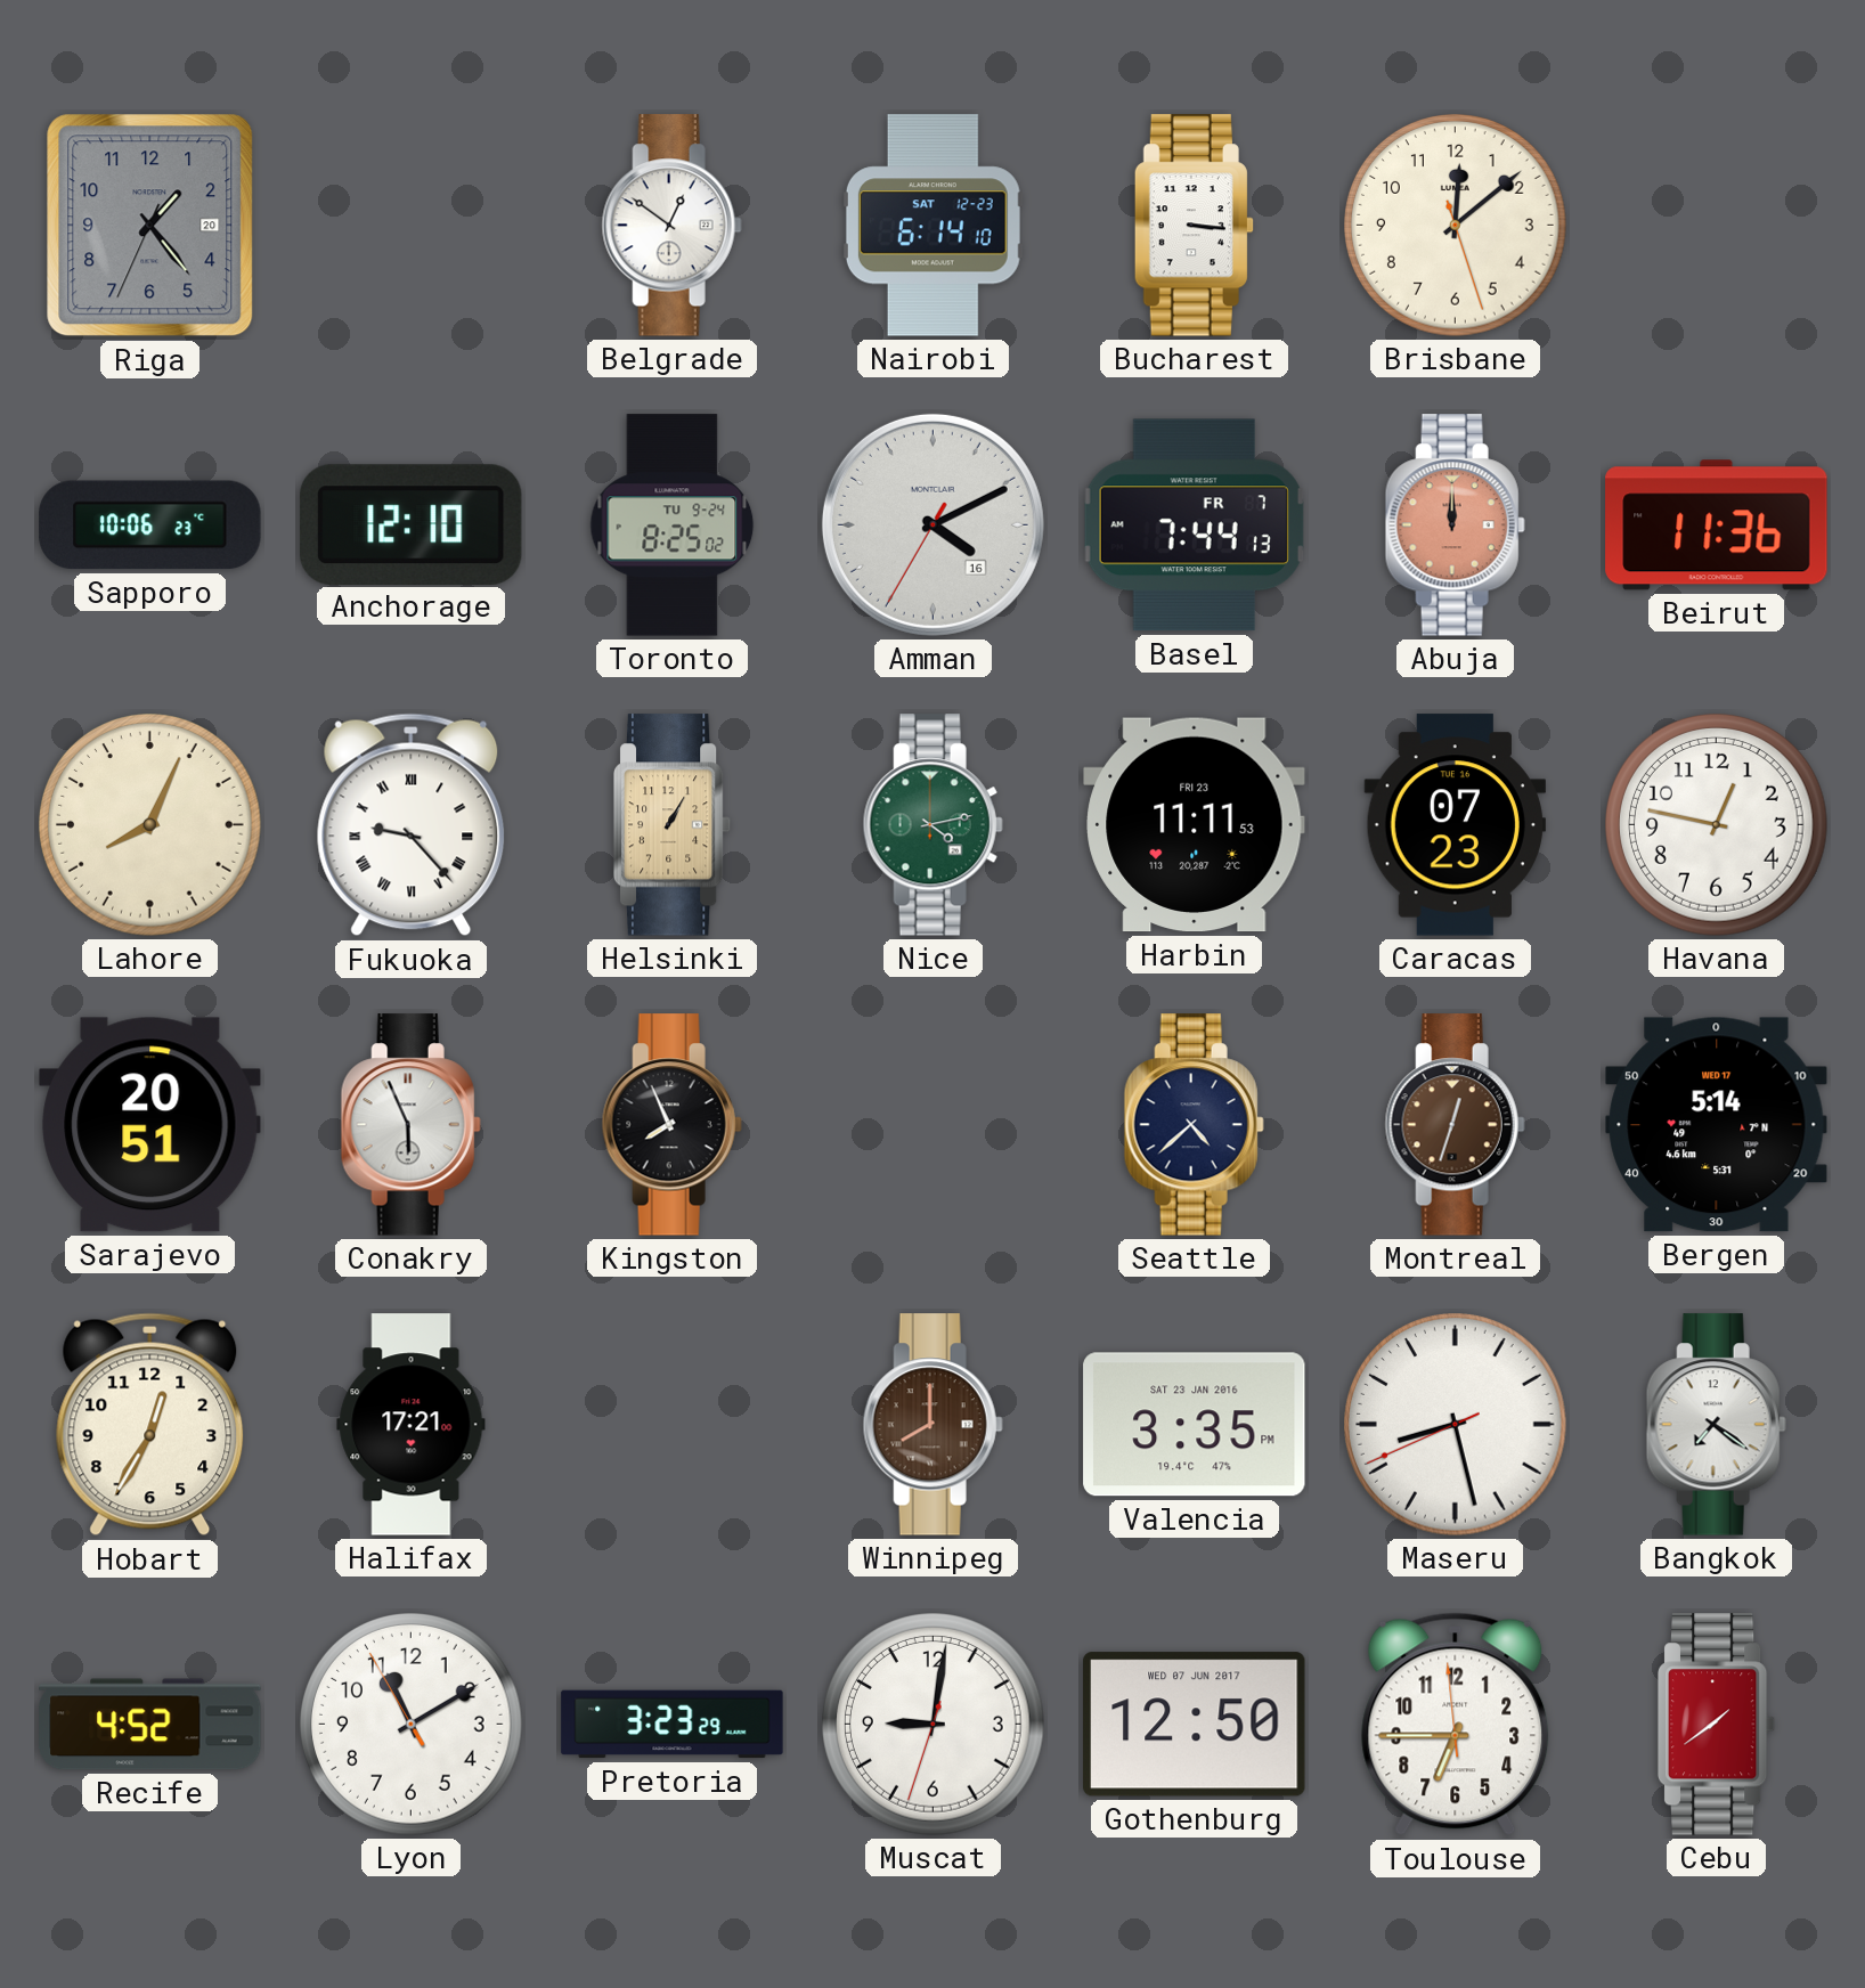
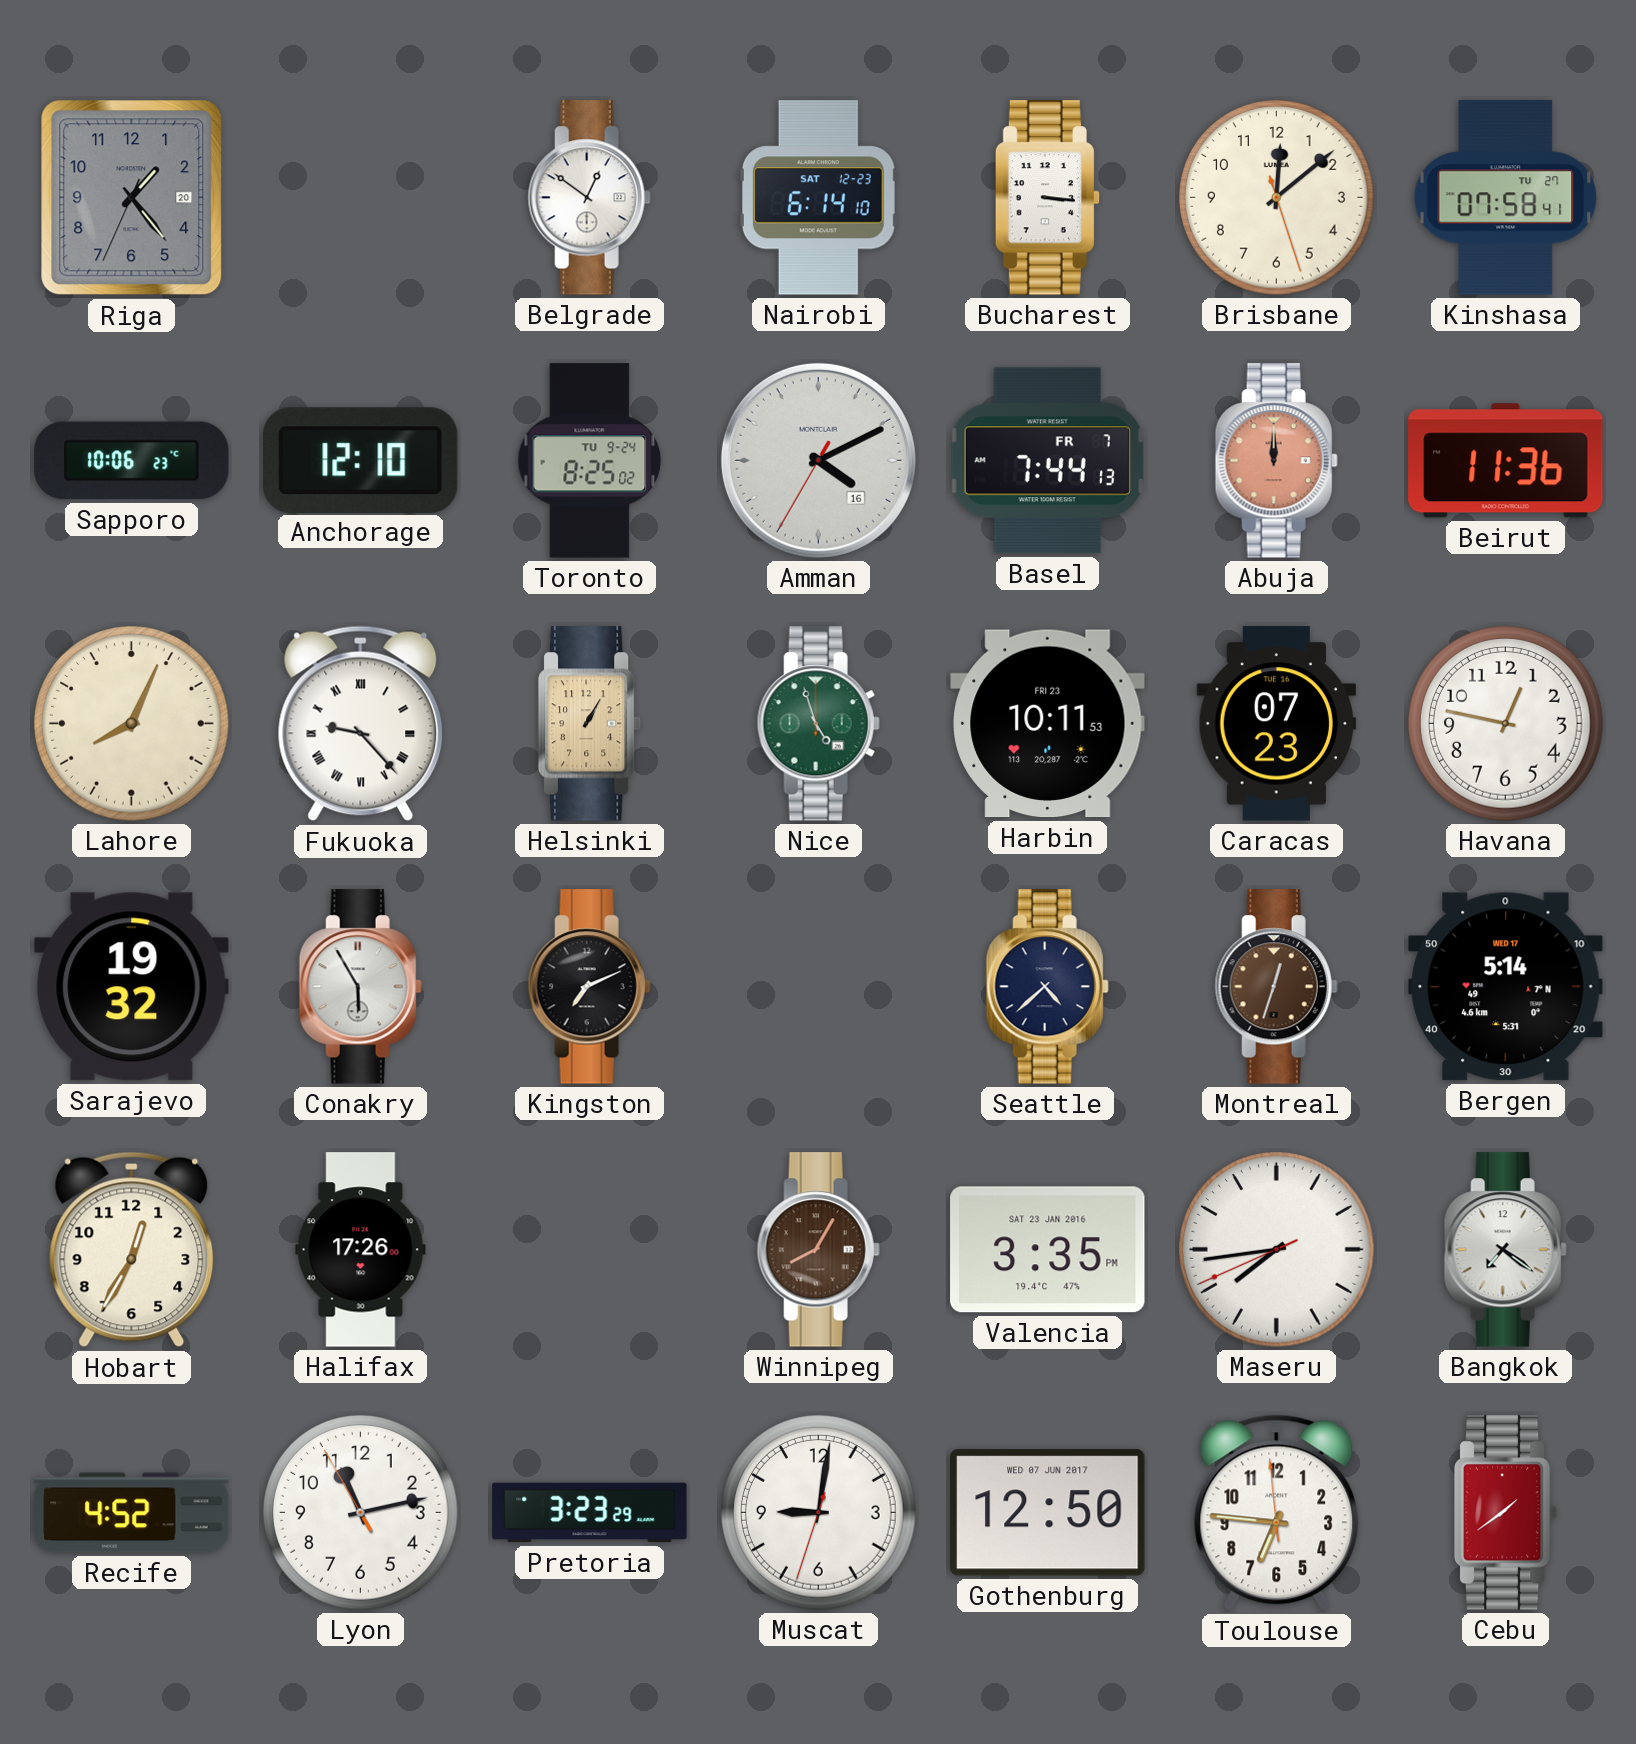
Kinshasa: none -> 07:58
Nice: 4:13 -> 4:57
Harbin: 11:11 -> 10:11
Sarajevo: 20:51 -> 19:32
Conakry: 5:56 -> 5:55
Kingston: 7:56 -> 7:11
Halifax: 17:21 -> 17:26
Winnipeg: 8:00 -> 8:05
Maseru: 8:27 -> 7:43
Lyon: 11:09 -> 11:12
Toulouse: 6:44 -> 6:45
